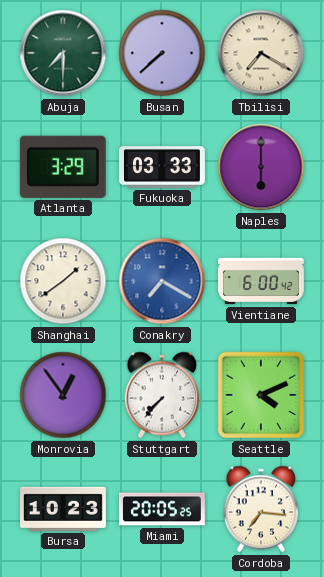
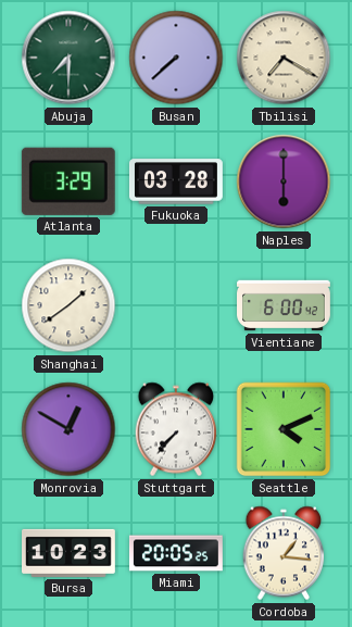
Fukuoka: 03:33 -> 03:28
Conakry: 7:20 -> none
Monrovia: 12:54 -> 12:50
Cordoba: 7:16 -> 1:16
